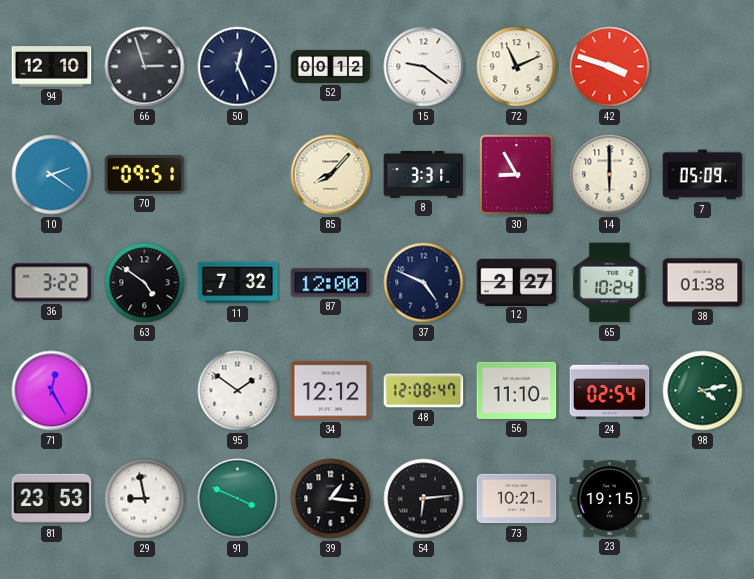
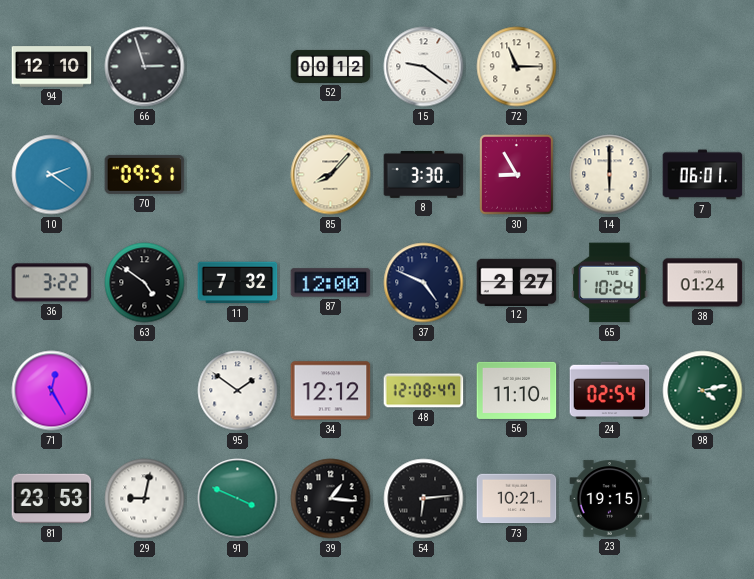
50: 12:26 -> none
72: 11:11 -> 11:15
42: 3:48 -> none
8: 3:31 -> 3:30
7: 05:09 -> 06:01
38: 01:38 -> 01:24
29: 8:58 -> 9:02
